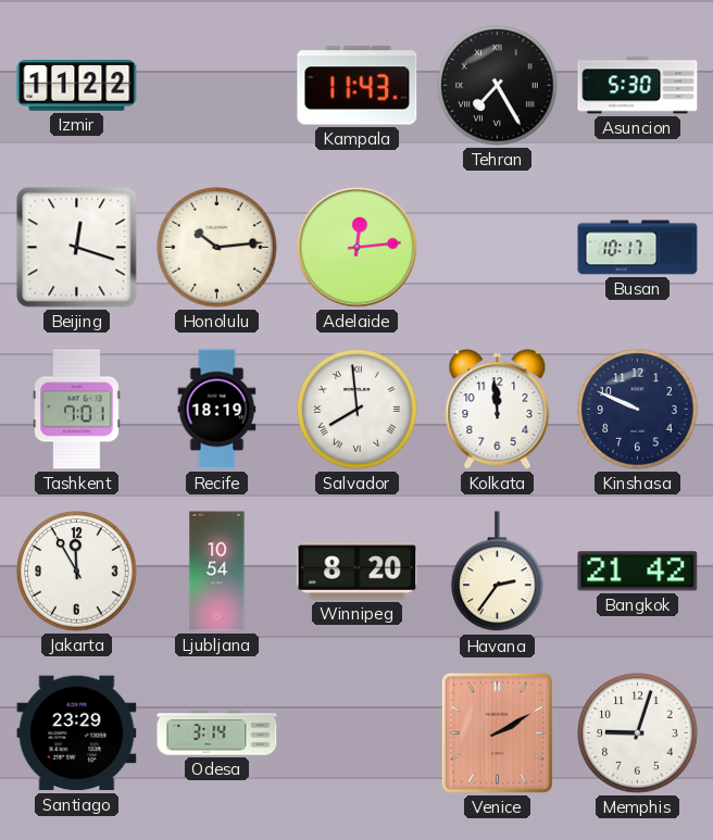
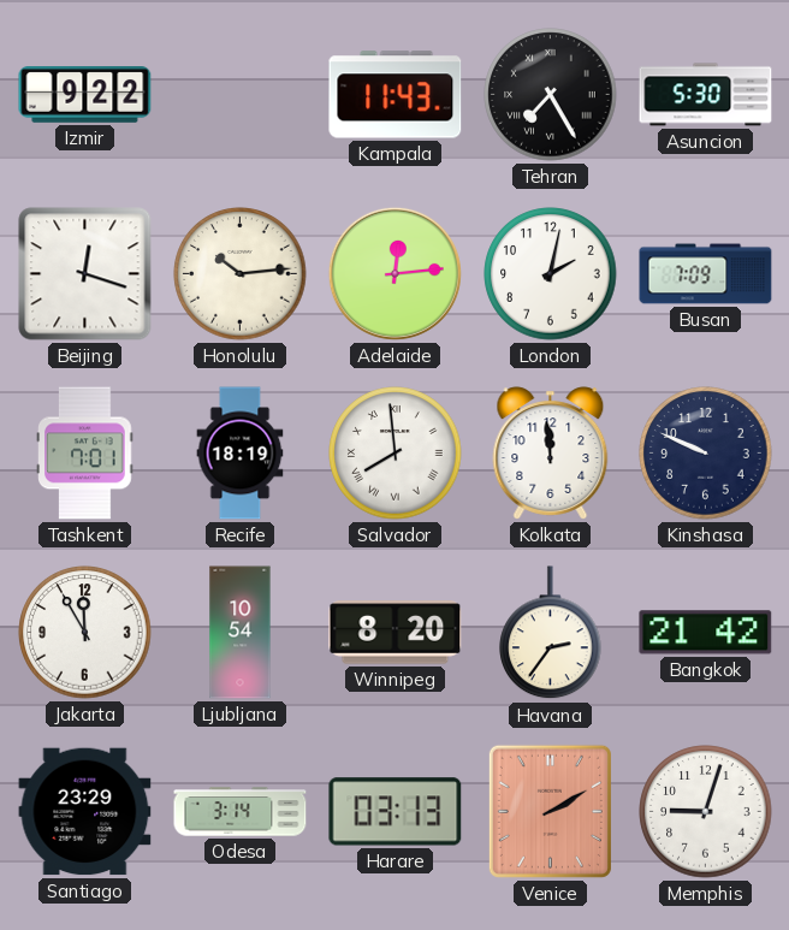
Izmir: 11:22 -> 9:22
London: none -> 2:02
Busan: 10:17 -> 7:09
Harare: none -> 03:13
